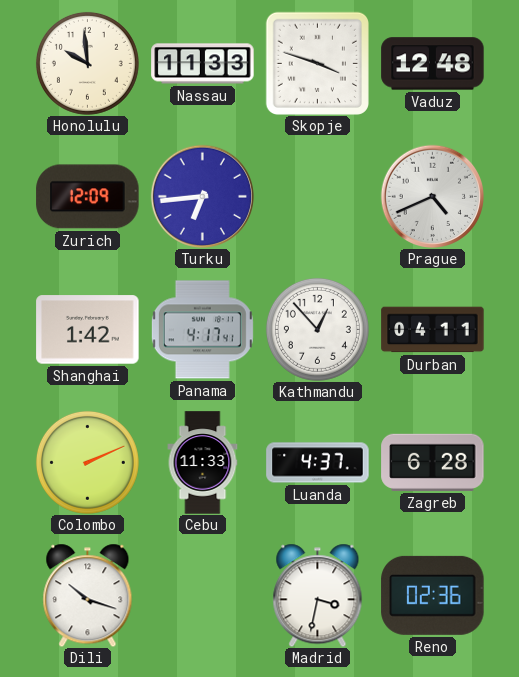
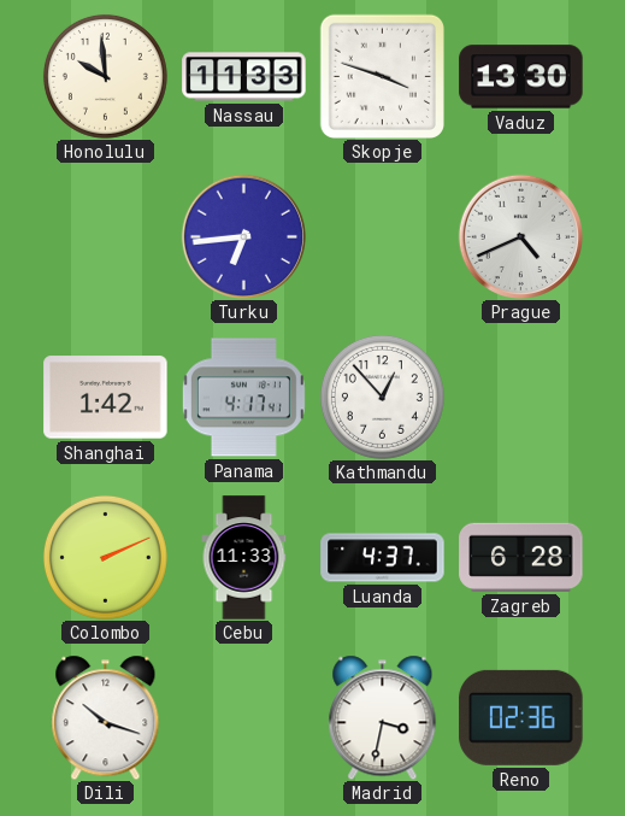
Vaduz: 12:48 -> 13:30
Zurich: 12:09 -> none
Durban: 04:11 -> none
